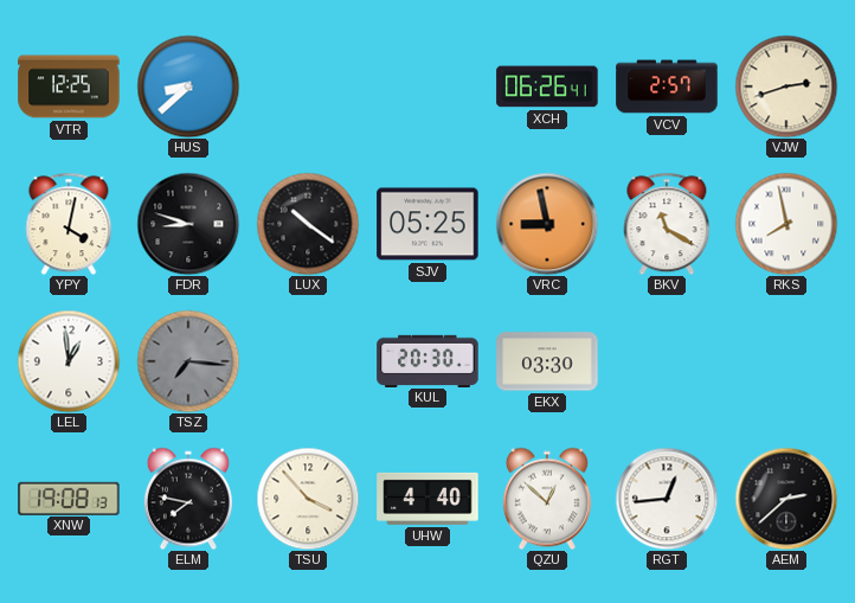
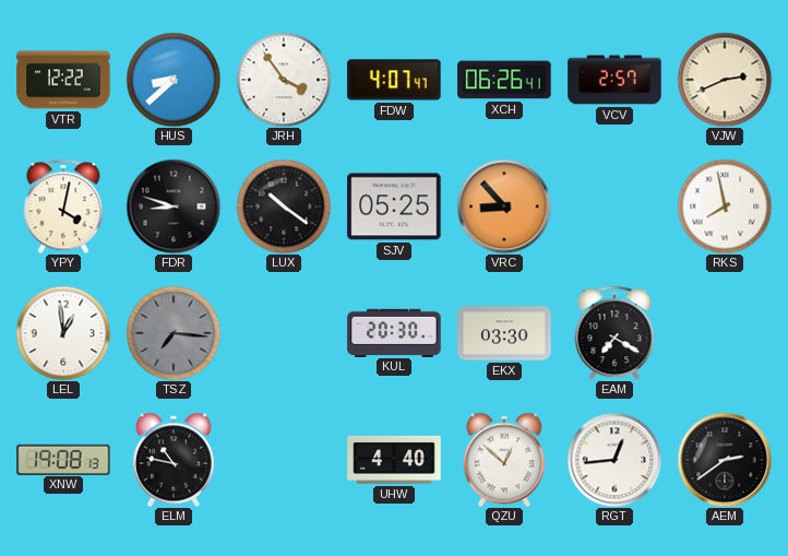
VTR: 12:25 -> 12:22
JRH: none -> 3:54
FDW: none -> 4:07
VJW: 2:42 -> 2:41
VRC: 8:58 -> 8:53
BKV: 11:20 -> none
EAM: none -> 7:20
ELM: 7:47 -> 10:47
TSU: 3:53 -> none
AEM: 2:38 -> 2:39
